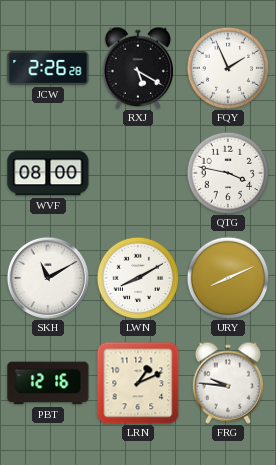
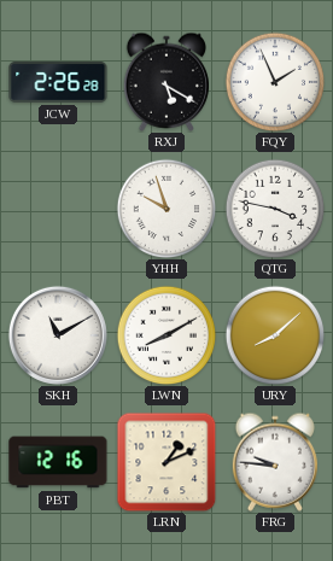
WVF: 08:00 -> none
YHH: none -> 9:57
URY: 8:11 -> 8:08
